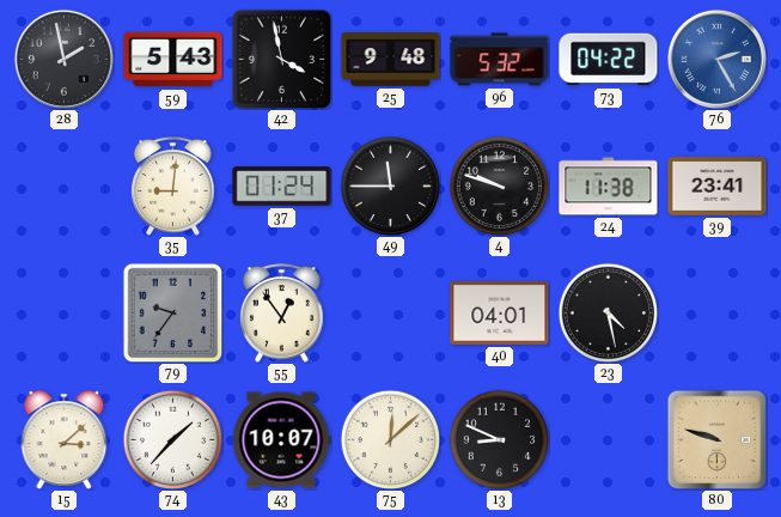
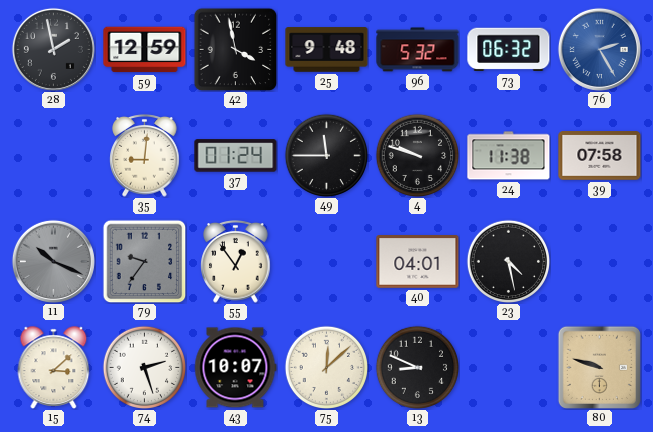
59: 5:43 -> 12:59
73: 04:22 -> 06:32
39: 23:41 -> 07:58
11: none -> 10:19
74: 1:37 -> 2:27
